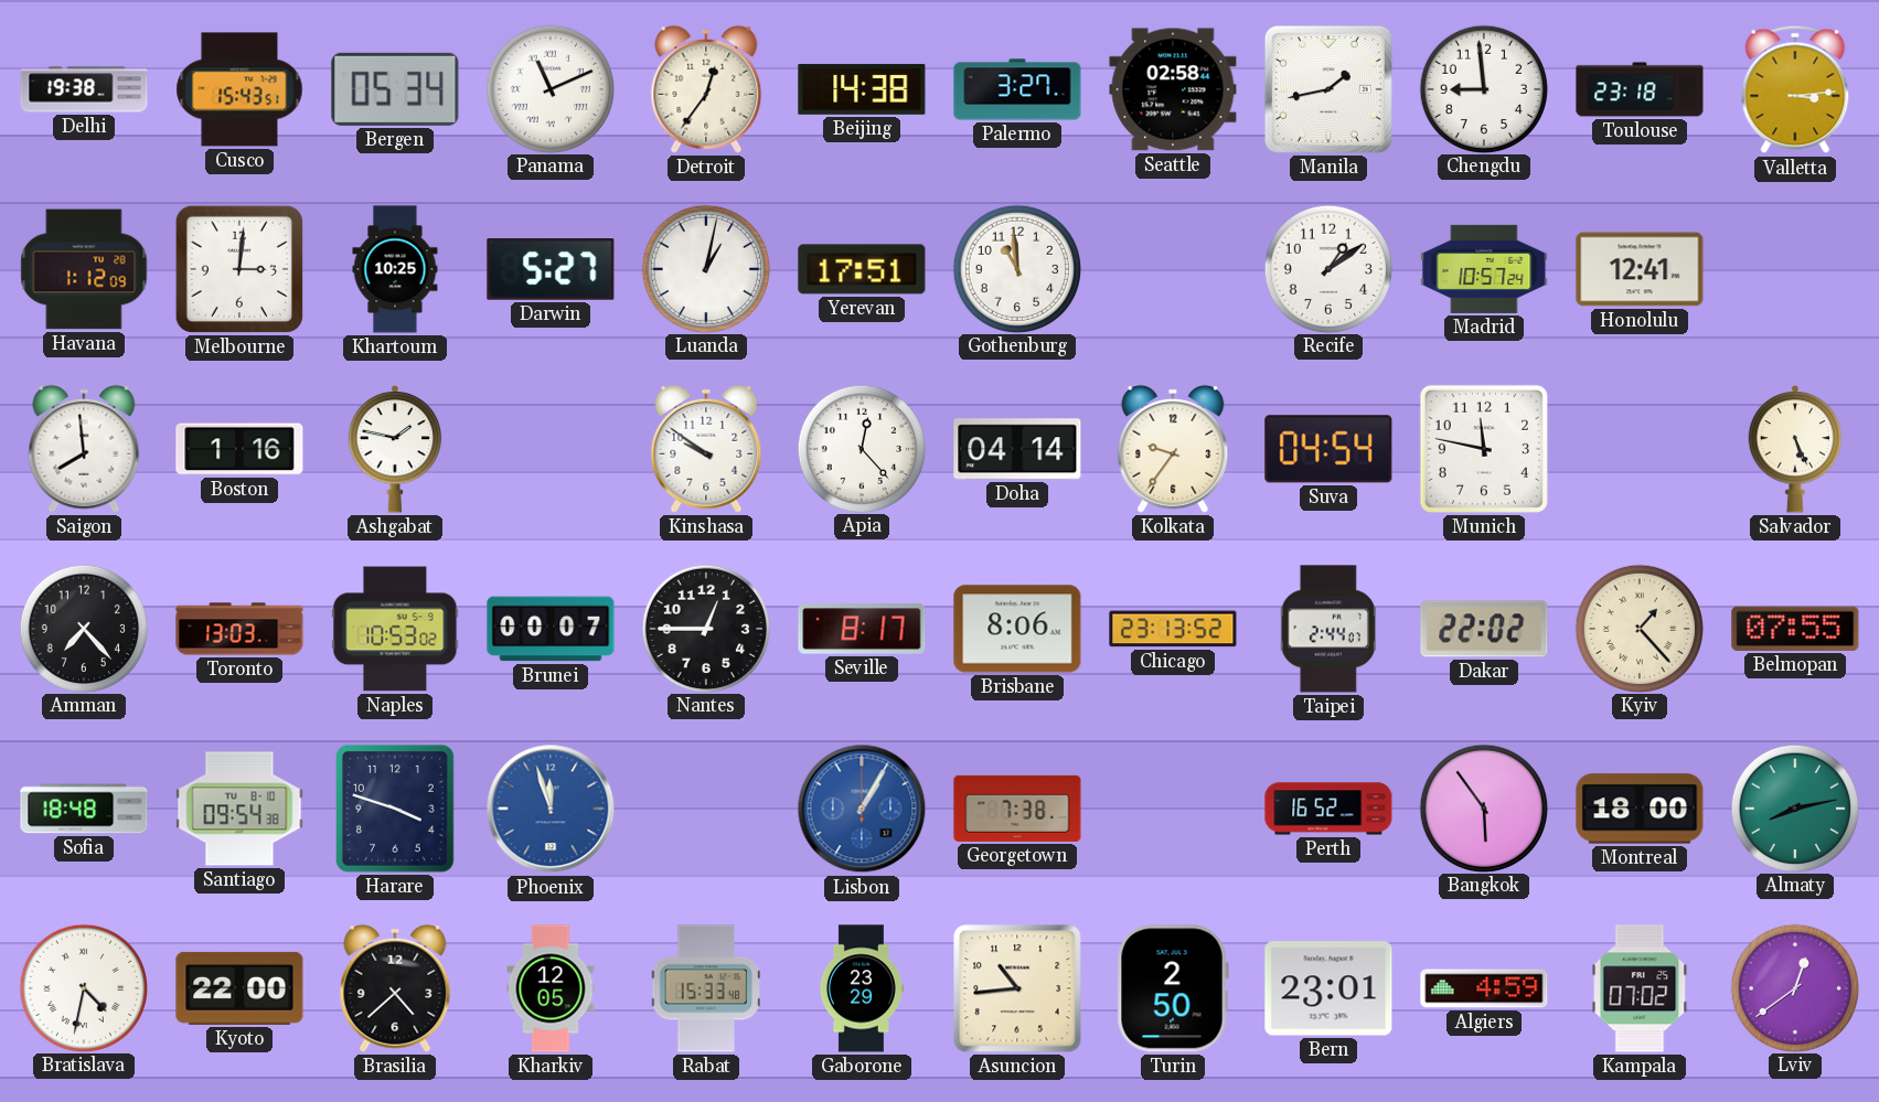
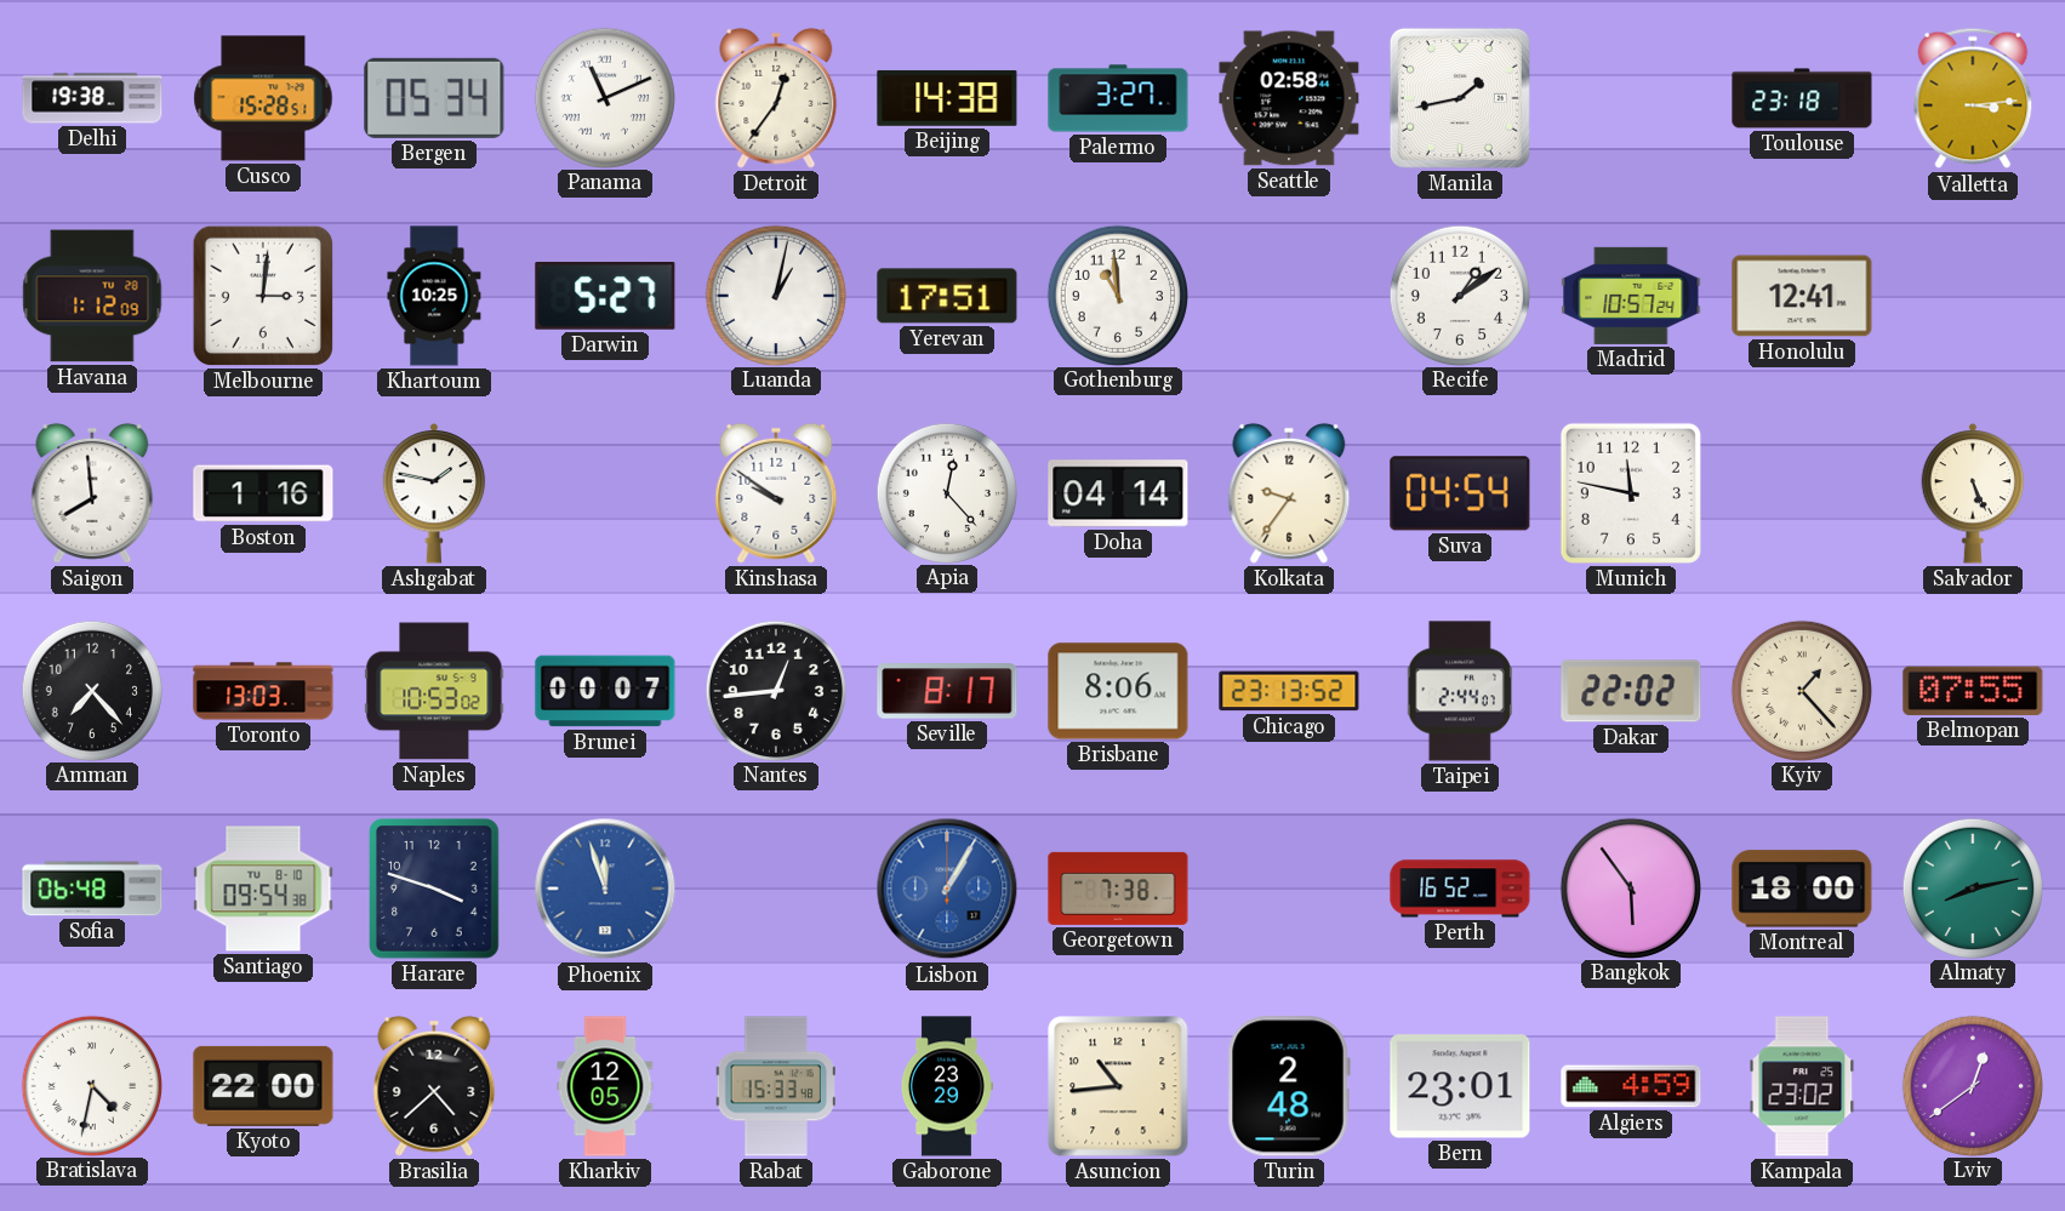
Cusco: 15:43 -> 15:28
Chengdu: 8:59 -> none
Nantes: 12:45 -> 12:44
Sofia: 18:48 -> 06:48
Turin: 2:50 -> 2:48
Kampala: 07:02 -> 23:02
